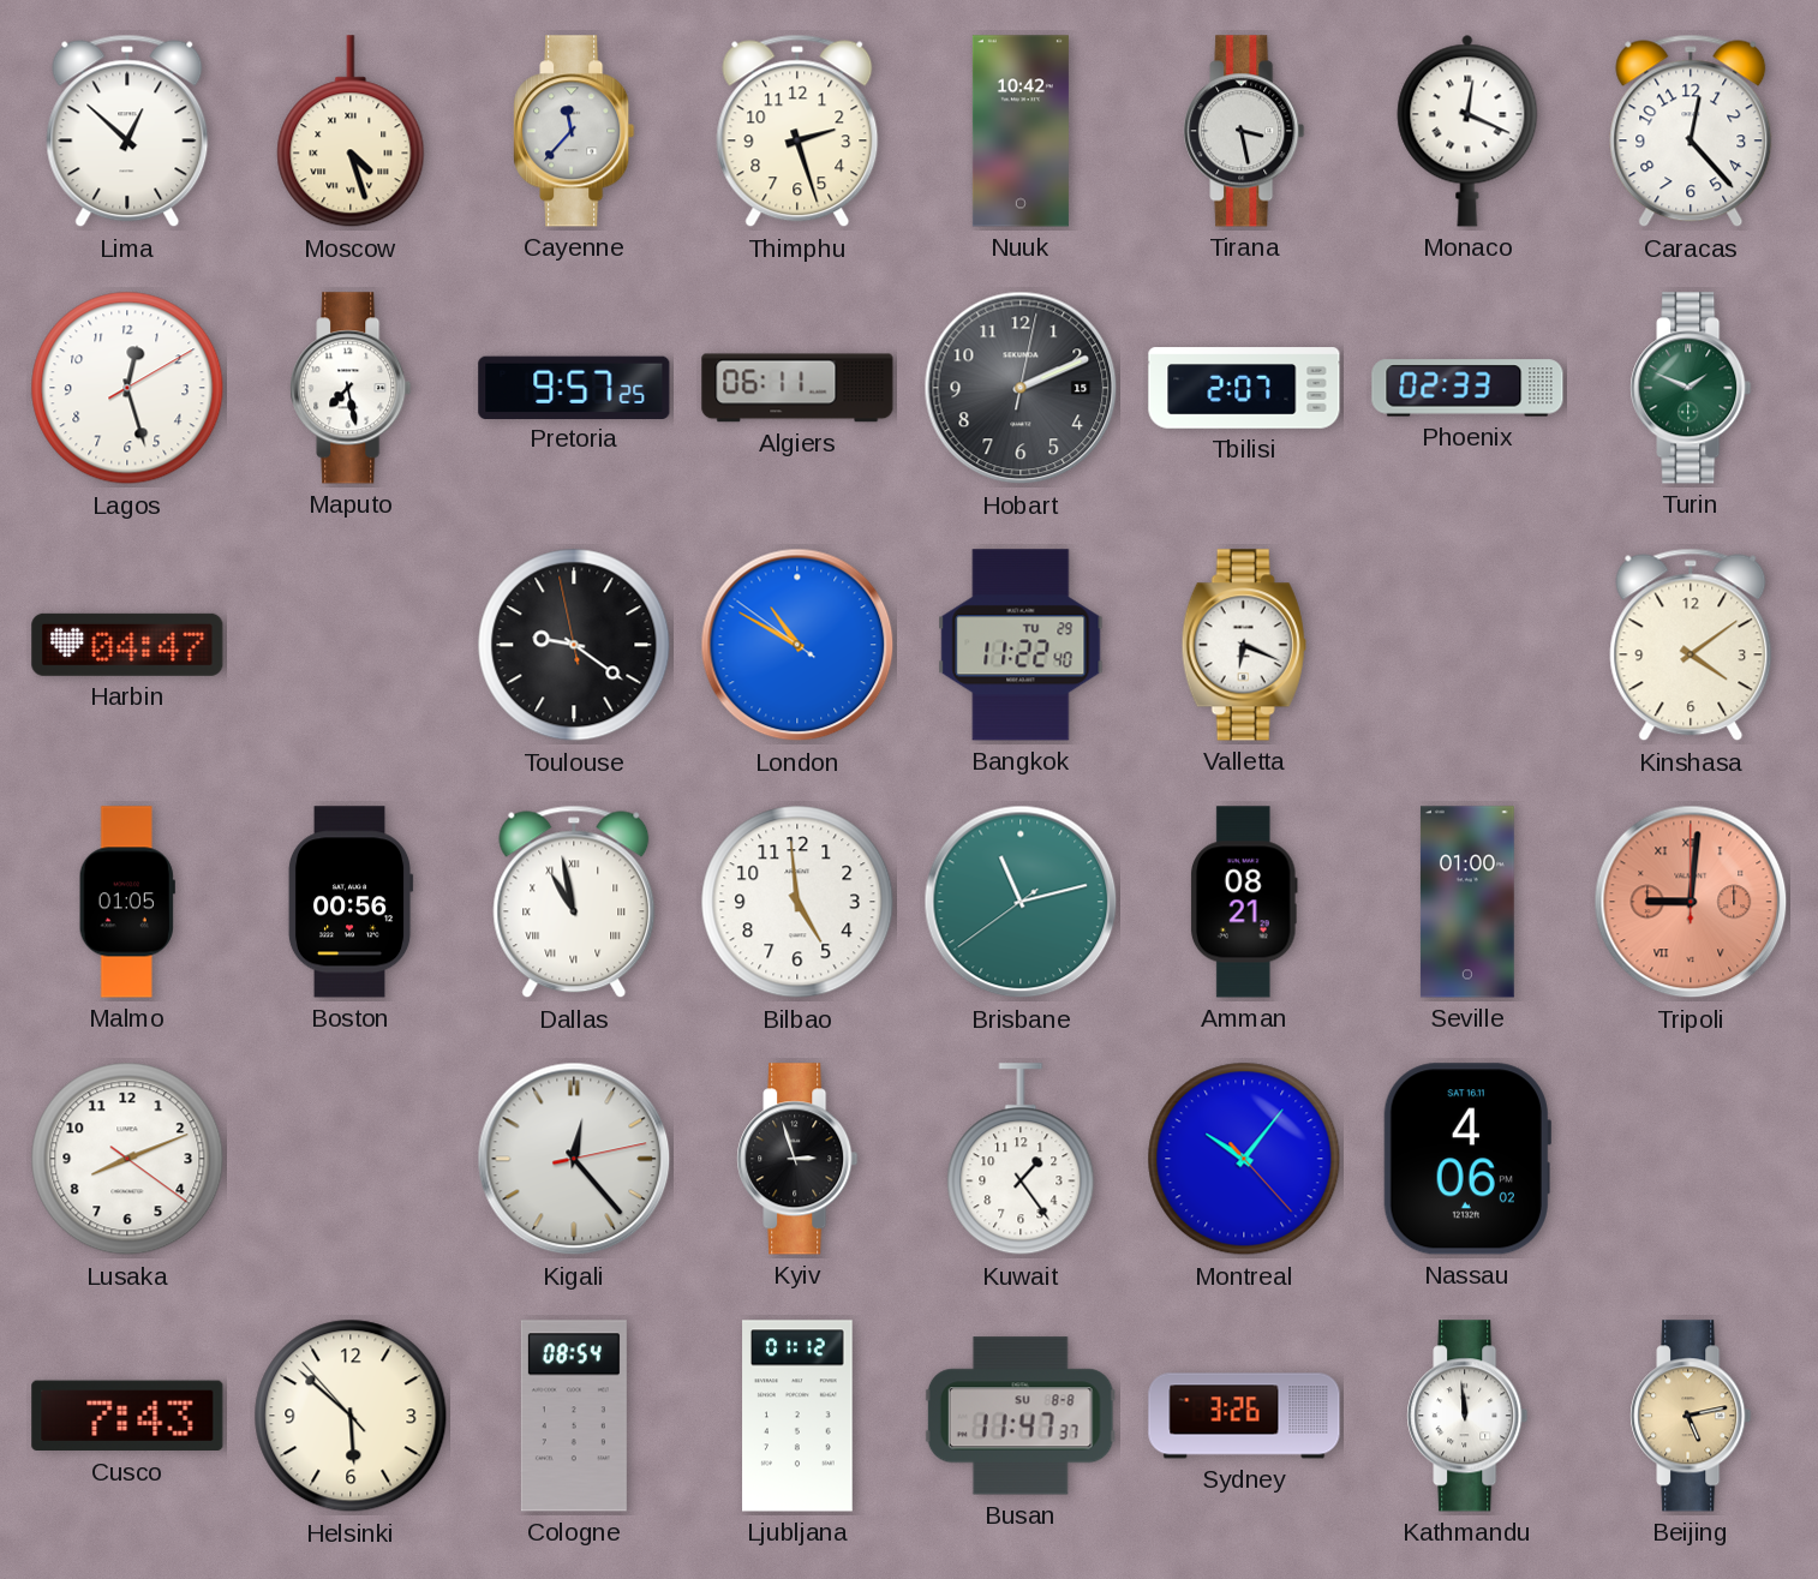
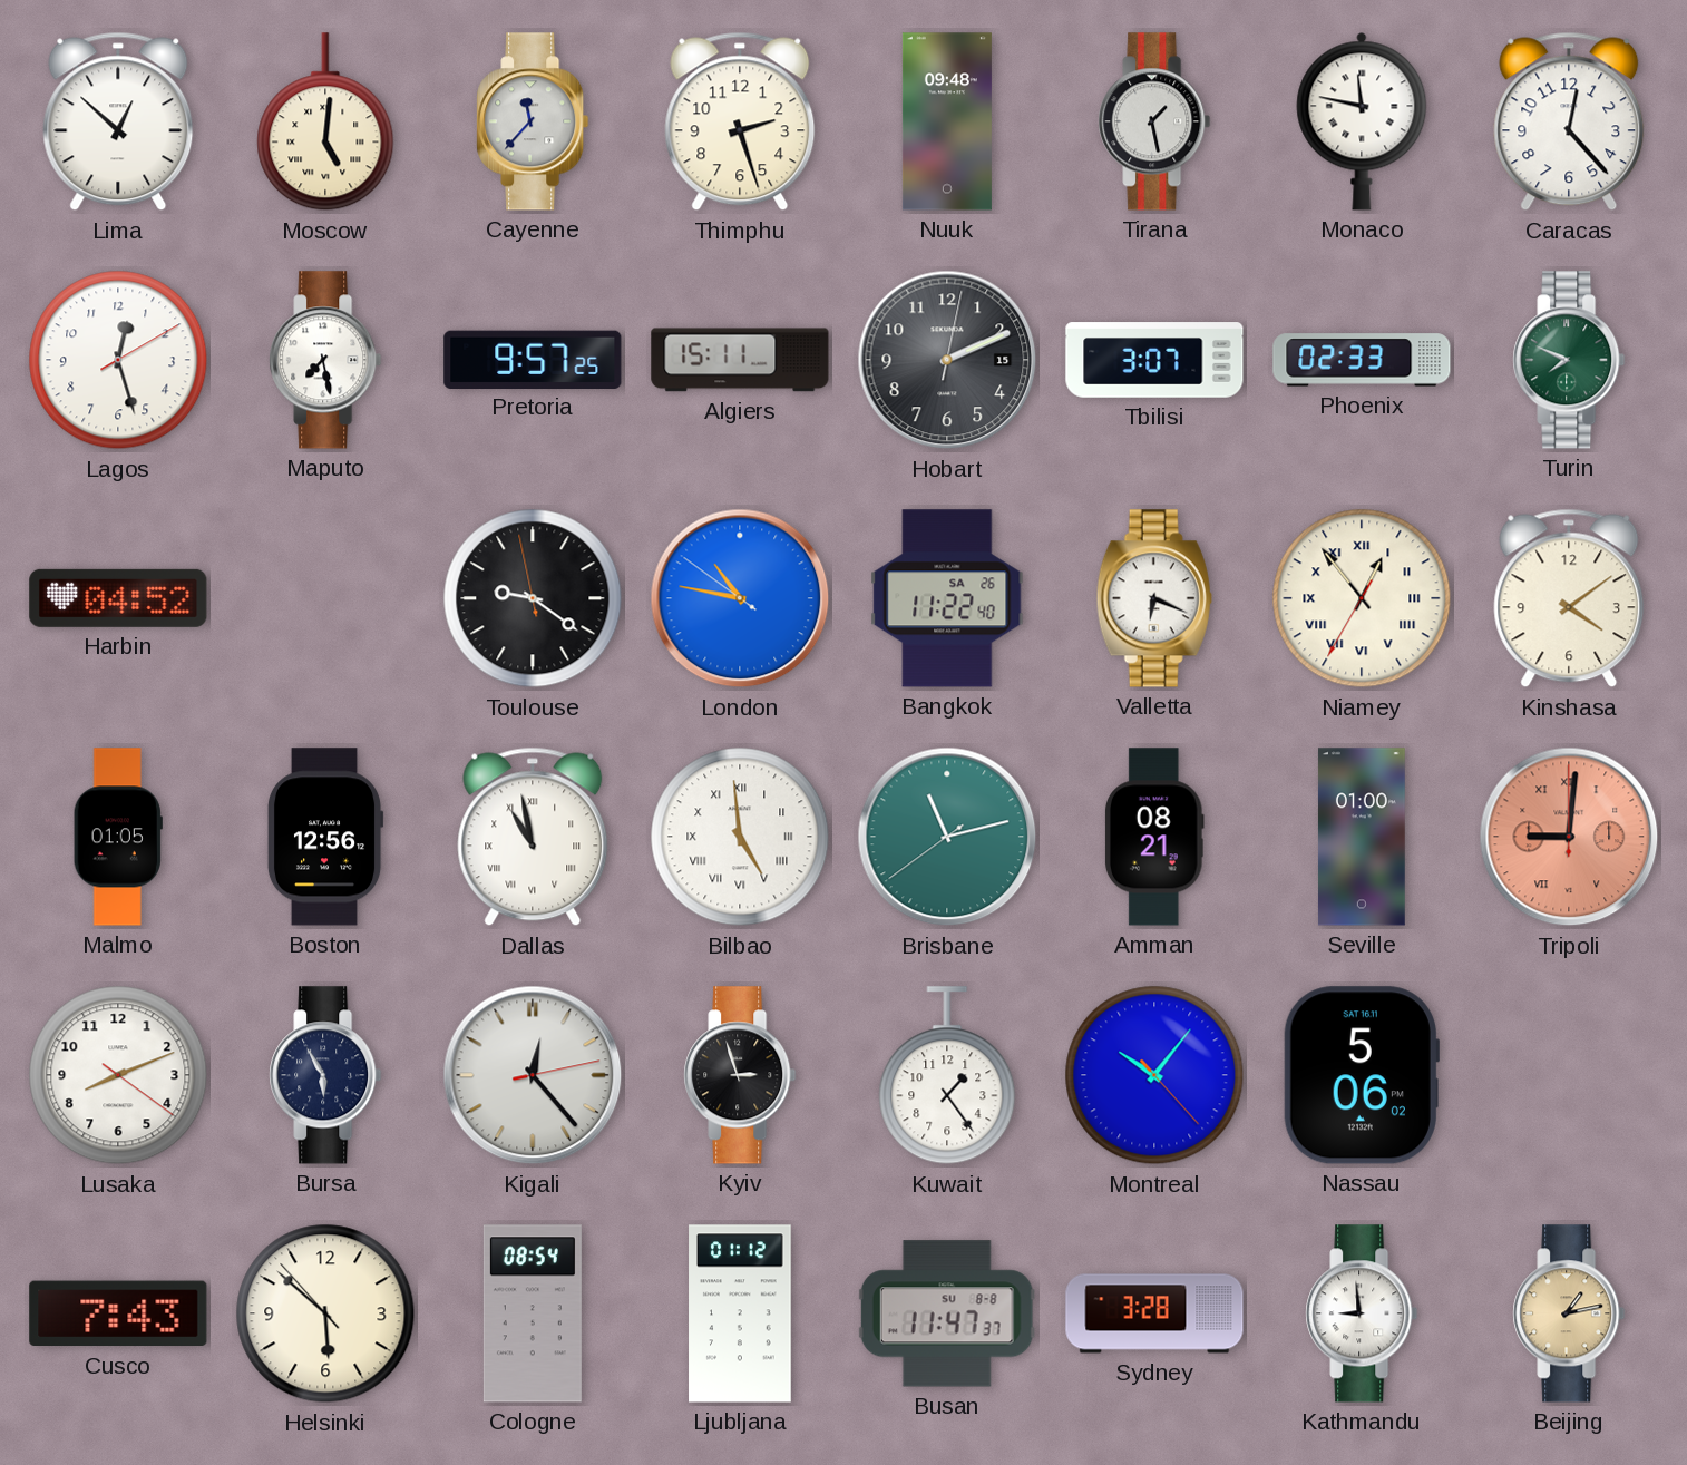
Moscow: 4:27 -> 5:01
Nuuk: 10:42 -> 09:48
Tirana: 3:28 -> 1:28
Monaco: 12:19 -> 11:47
Algiers: 06:11 -> 15:11
Tbilisi: 2:07 -> 3:07
Turin: 1:49 -> 7:49
Harbin: 04:47 -> 04:52
London: 10:49 -> 10:46
Bangkok date: TU 29 -> SA 26
Niamey: none -> 12:53
Boston: 00:56 -> 12:56
Bilbao numerals: Arabic -> Roman
Bursa: none -> 5:55
Nassau: 4:06 -> 5:06
Sydney: 3:26 -> 3:28
Kathmandu: 11:59 -> 8:59
Beijing: 5:13 -> 1:13
